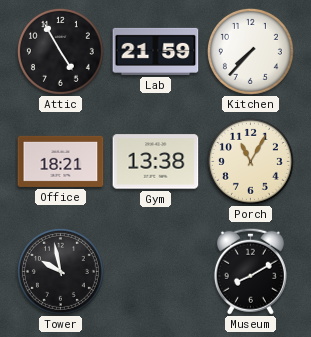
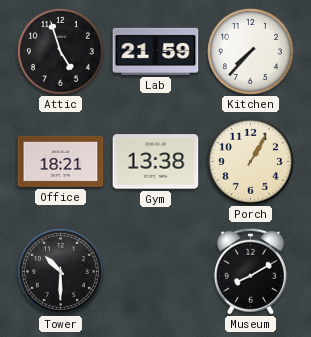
Attic: 4:55 -> 4:57
Porch: 11:05 -> 1:05
Tower: 9:58 -> 10:30
